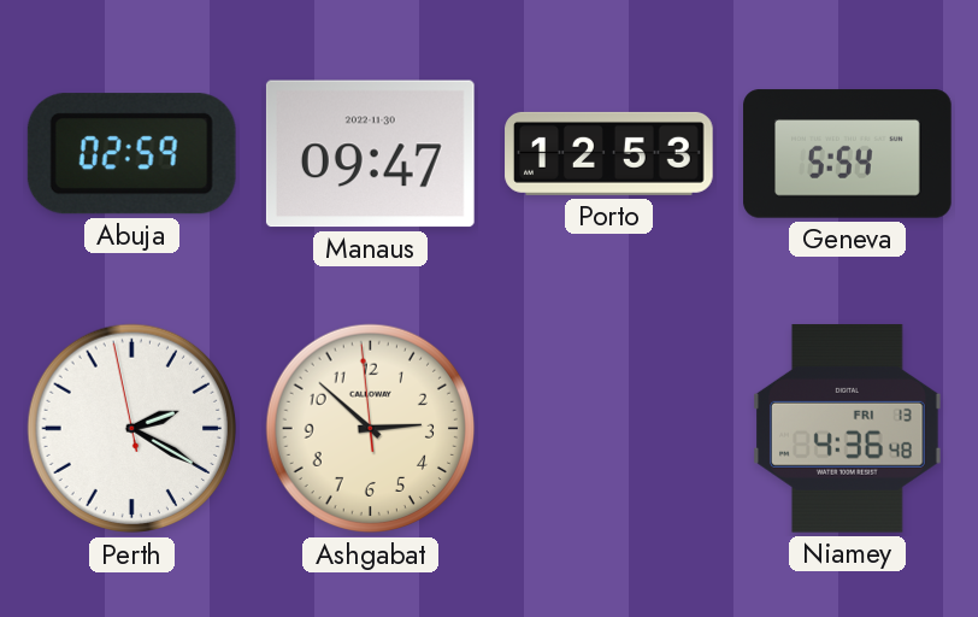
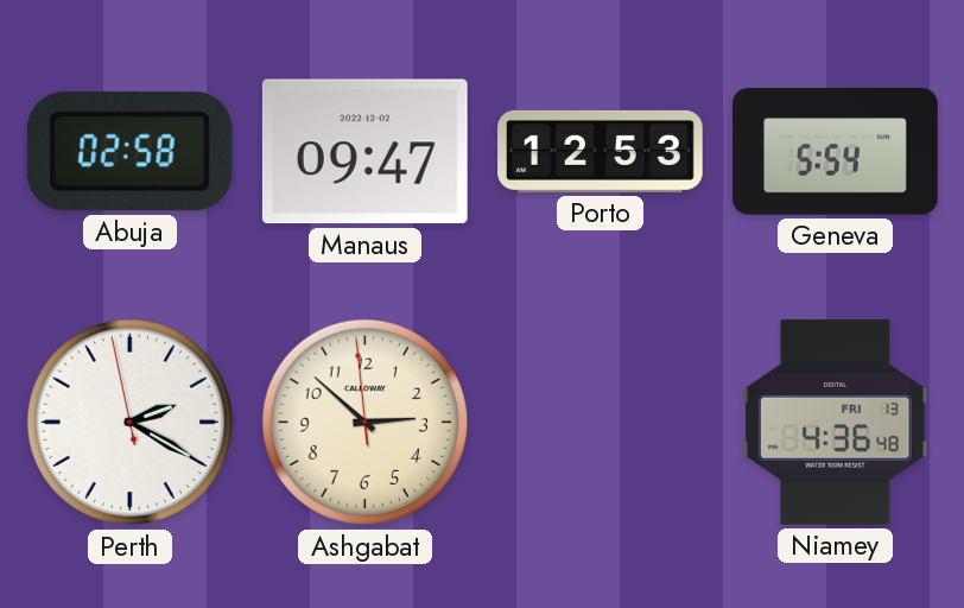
Abuja: 02:59 -> 02:58
Manaus date: 2022-11-30 -> 2022-12-02
